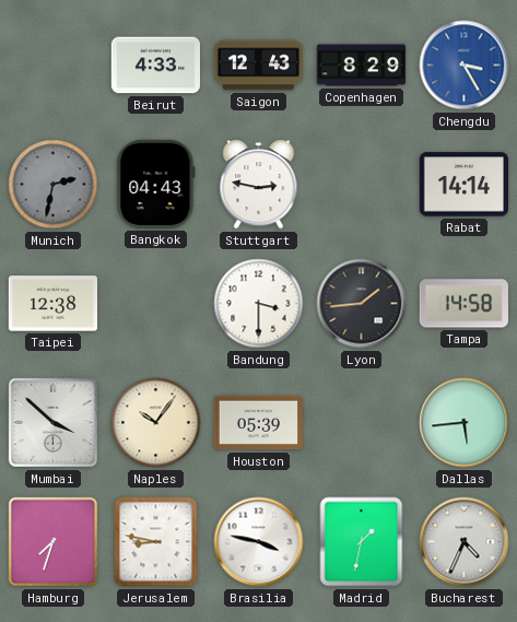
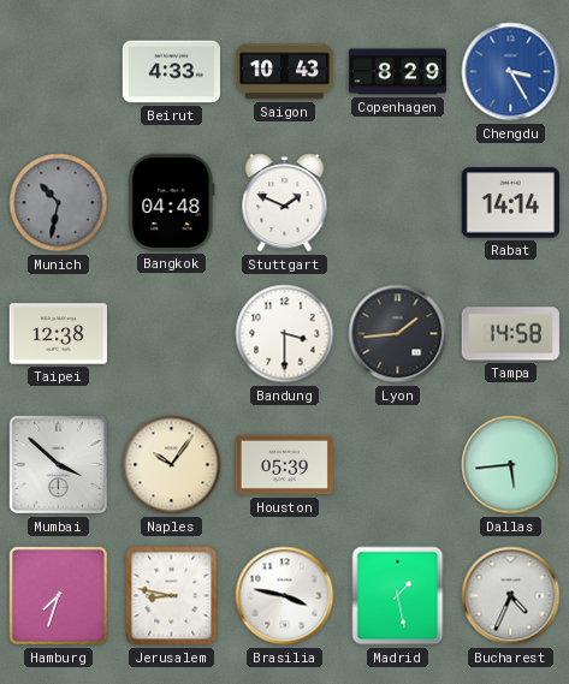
Saigon: 12:43 -> 10:43
Munich: 2:32 -> 10:32
Bangkok: 04:43 -> 04:48
Stuttgart: 2:47 -> 1:49
Madrid: 1:32 -> 1:28
